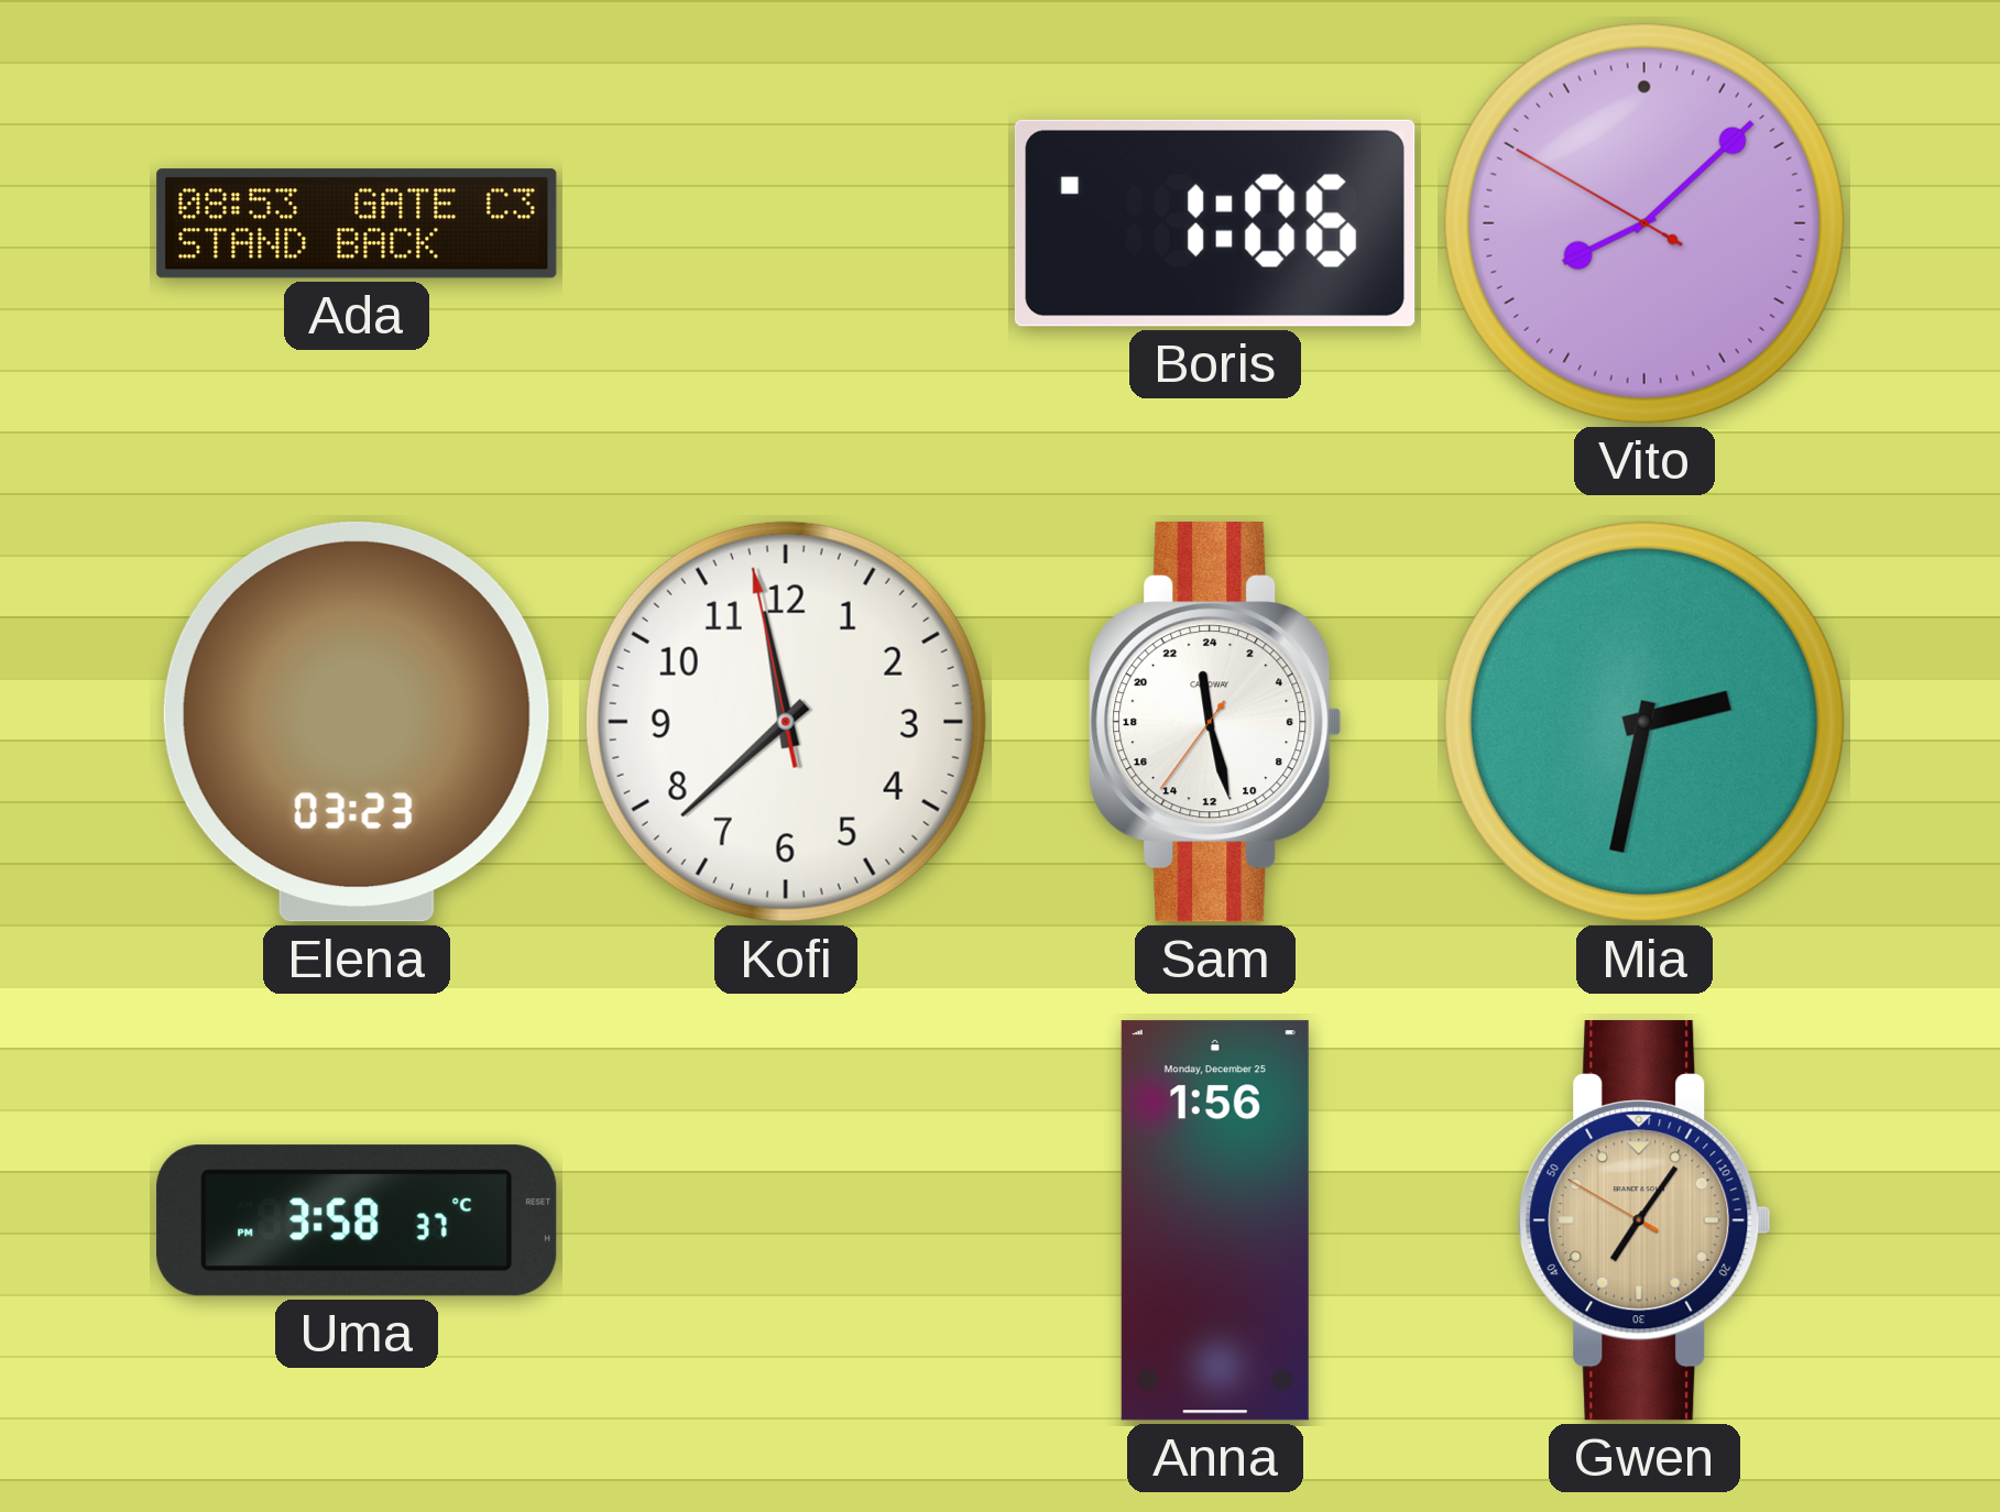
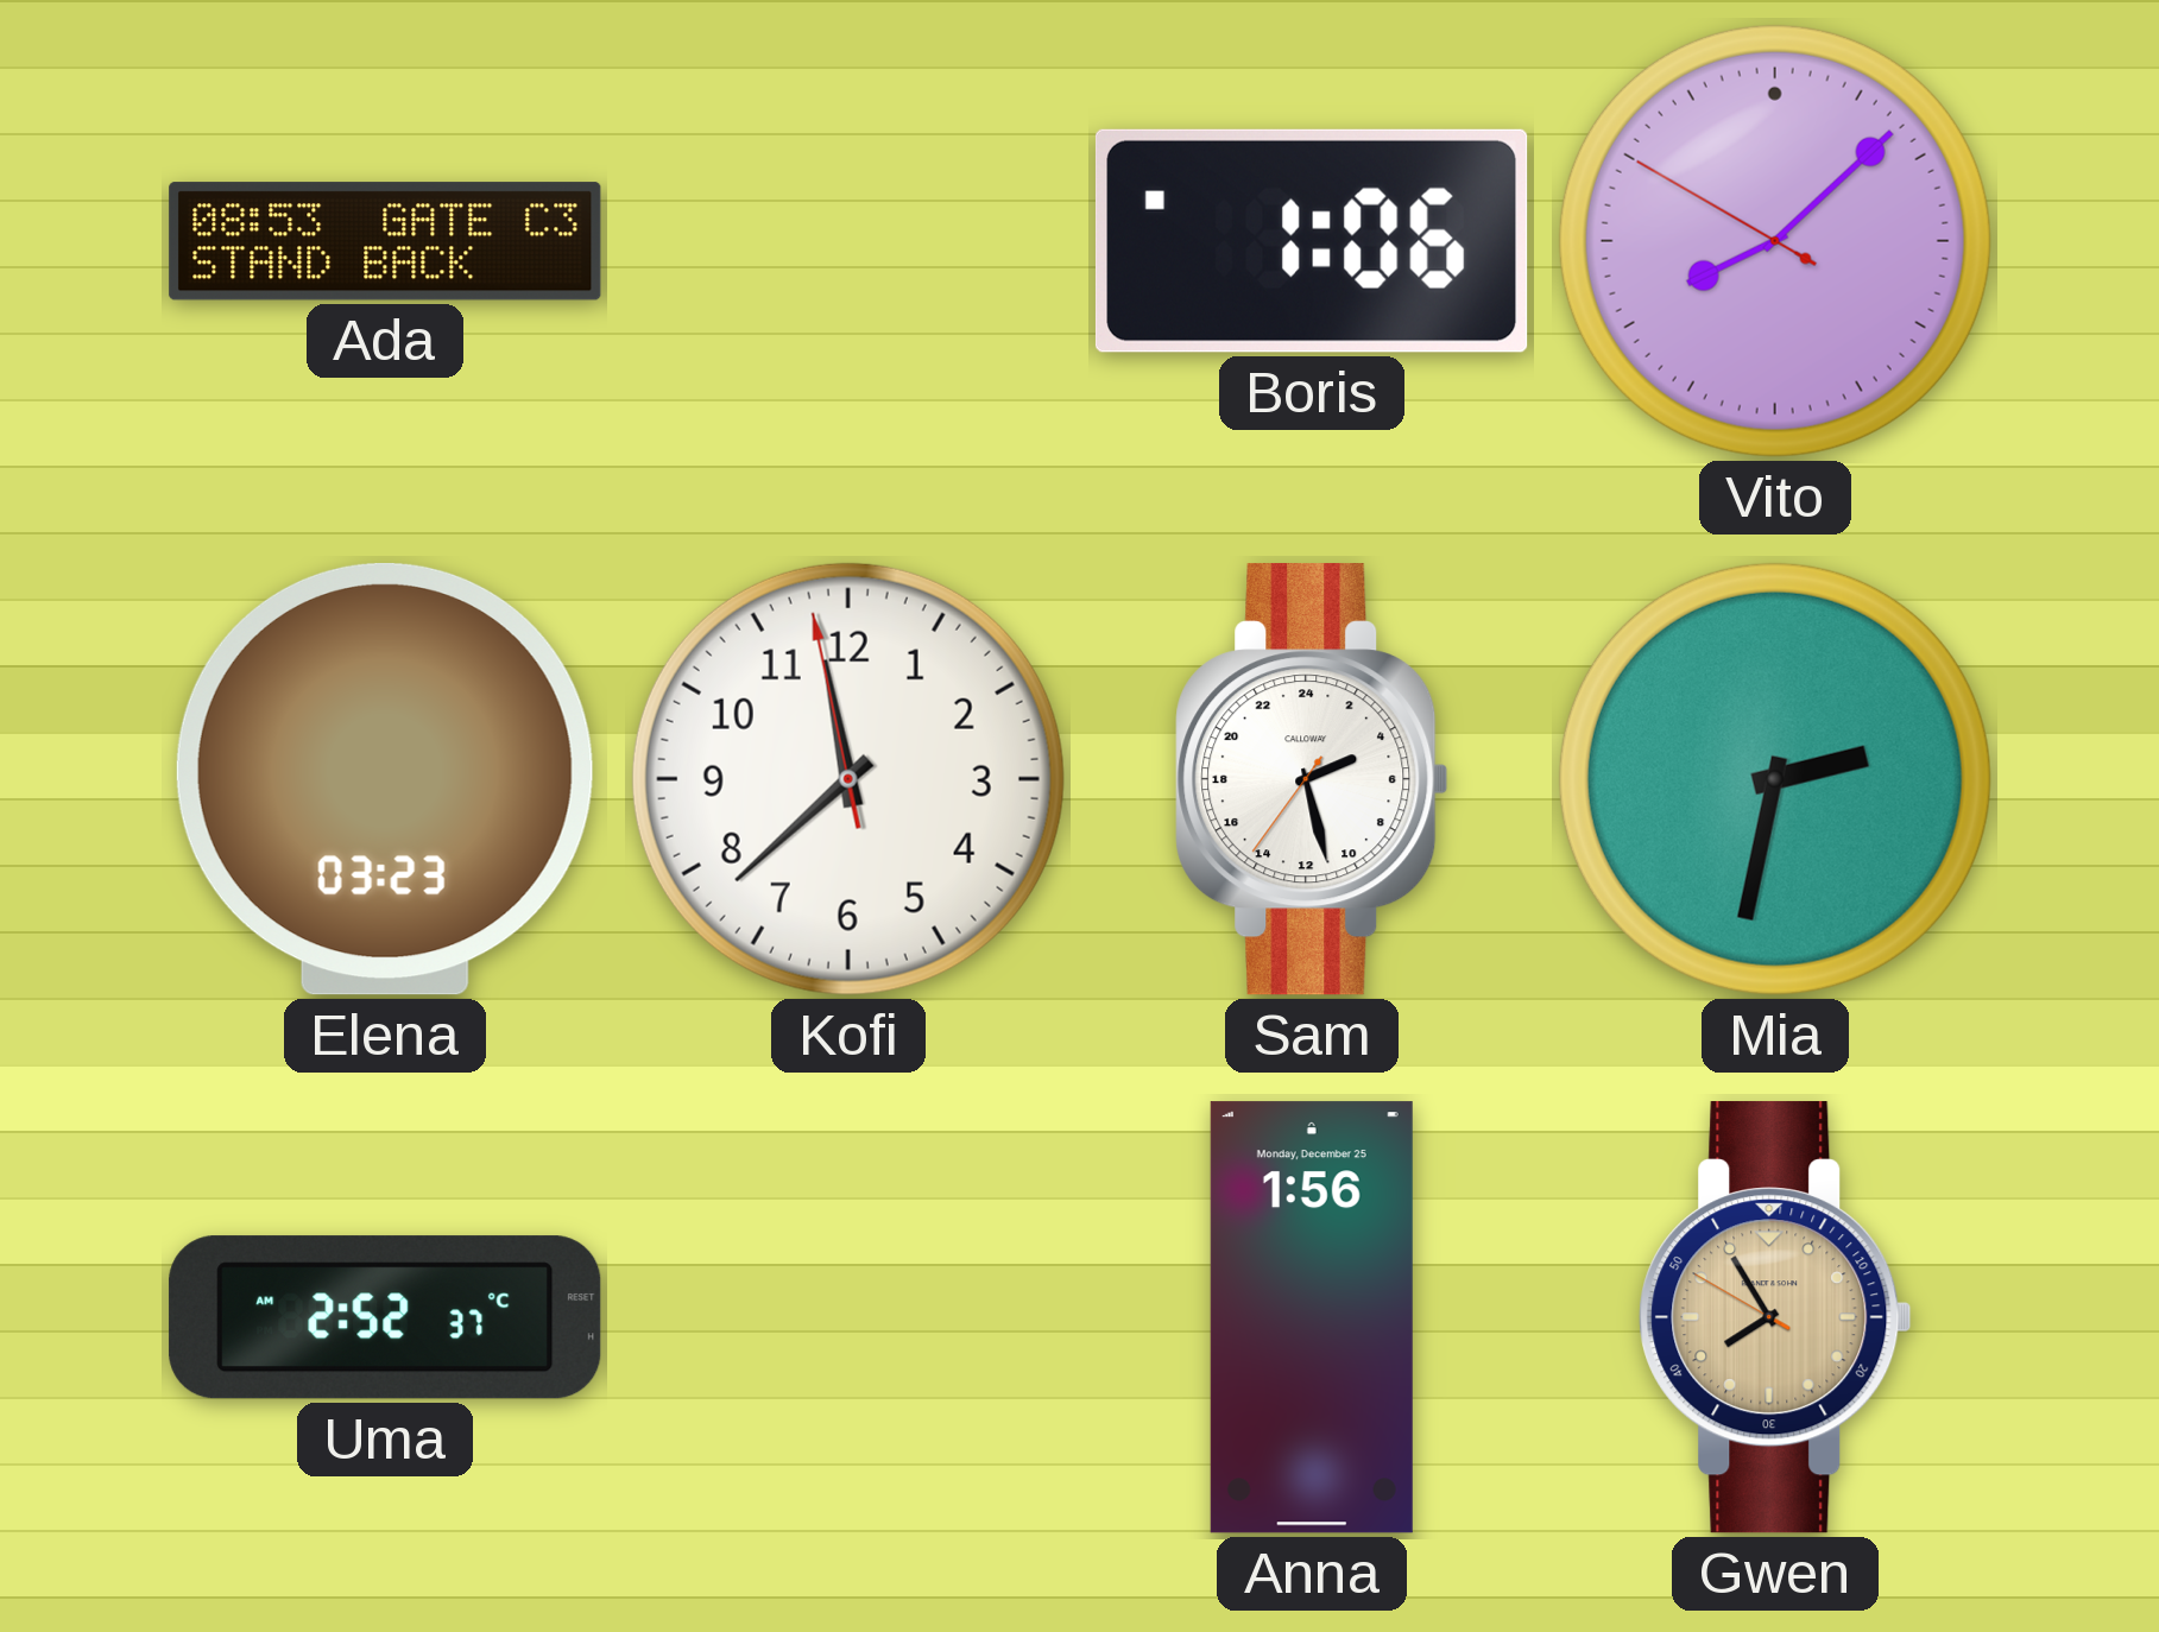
Sam: 23:27 -> 4:27
Uma: 3:58 -> 2:52
Gwen: 7:05 -> 7:54
